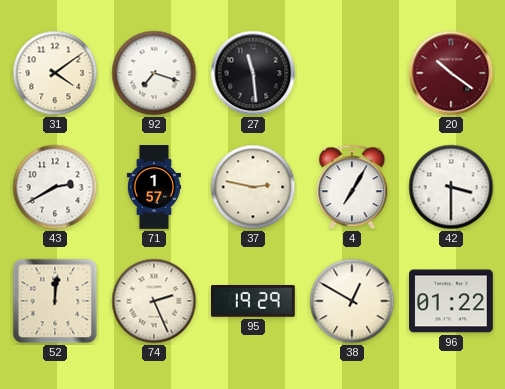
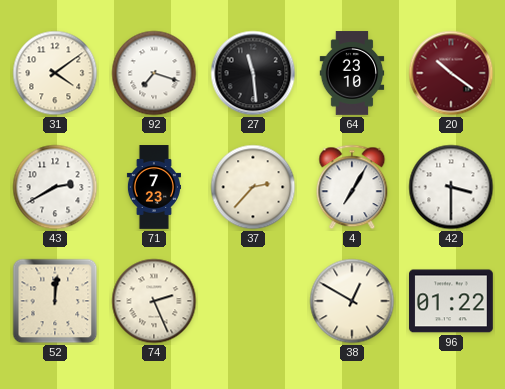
64: none -> 23:10
71: 1:57 -> 7:23
37: 2:47 -> 2:37
95: 19:29 -> none
